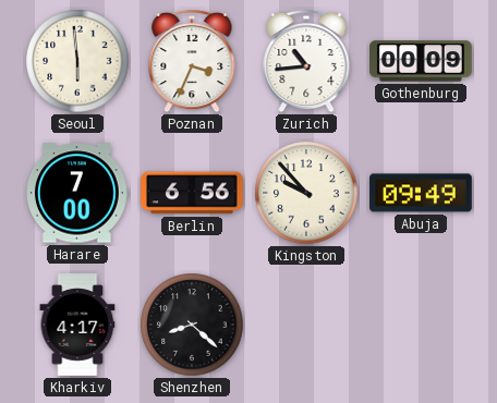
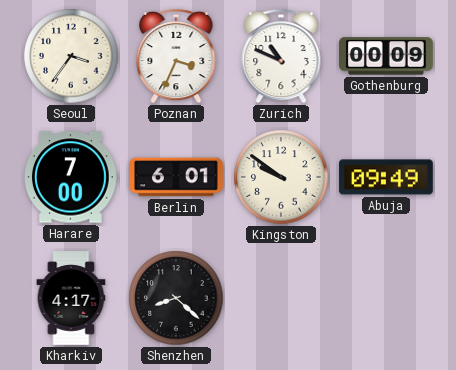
Seoul: 5:59 -> 3:36
Zurich: 10:44 -> 10:49
Berlin: 6:56 -> 6:01
Kingston: 9:53 -> 9:51
